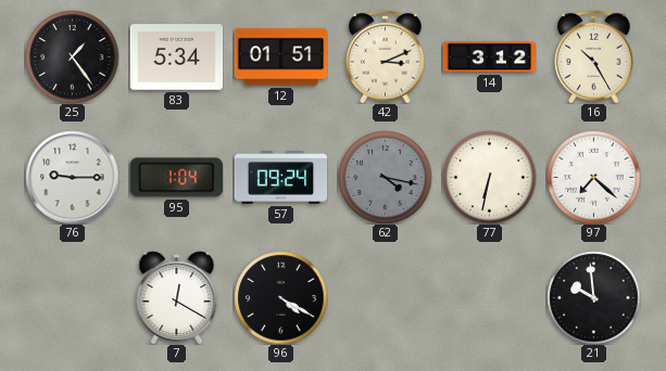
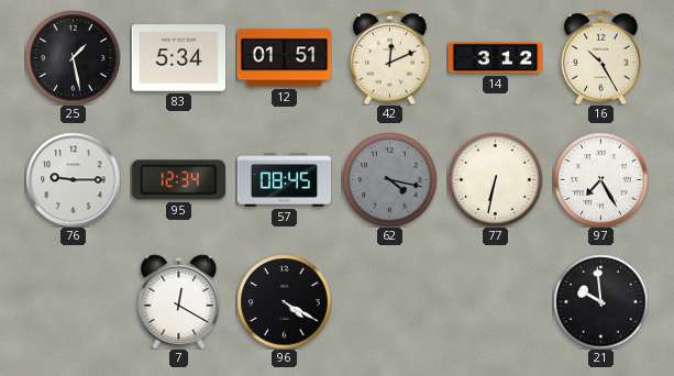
25: 1:24 -> 1:28
42: 3:11 -> 12:11
95: 1:04 -> 12:34
57: 09:24 -> 08:45
97: 7:22 -> 7:25
